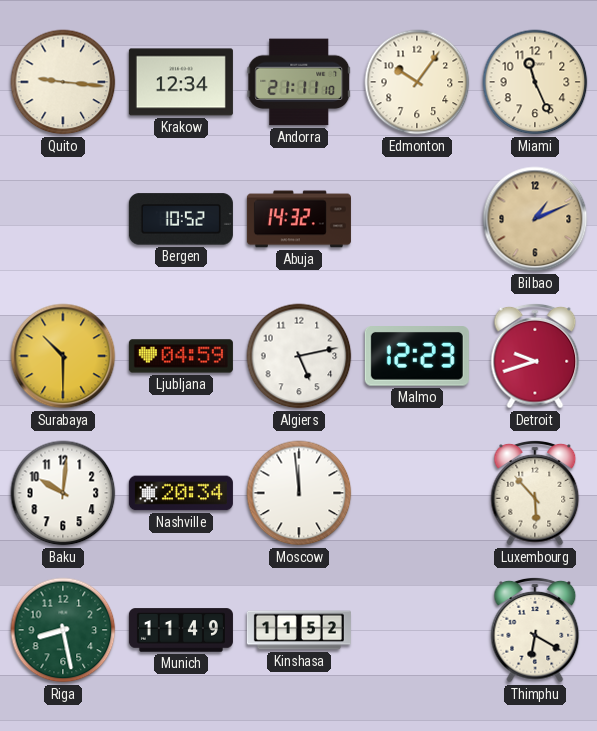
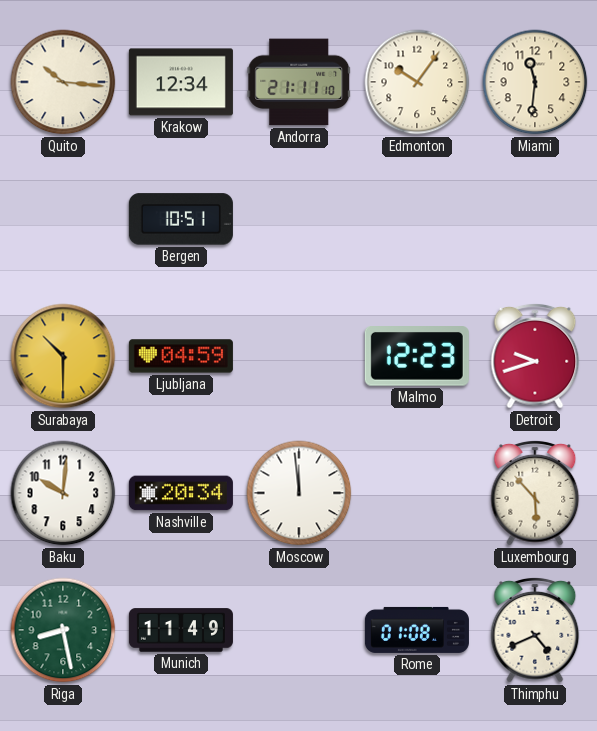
Quito: 9:16 -> 10:16
Miami: 11:26 -> 11:31
Bergen: 10:52 -> 10:51
Abuja: 14:32 -> none
Bilbao: 1:11 -> none
Algiers: 5:13 -> none
Kinshasa: 11:52 -> none
Rome: none -> 01:08
Thimphu: 6:20 -> 4:41
